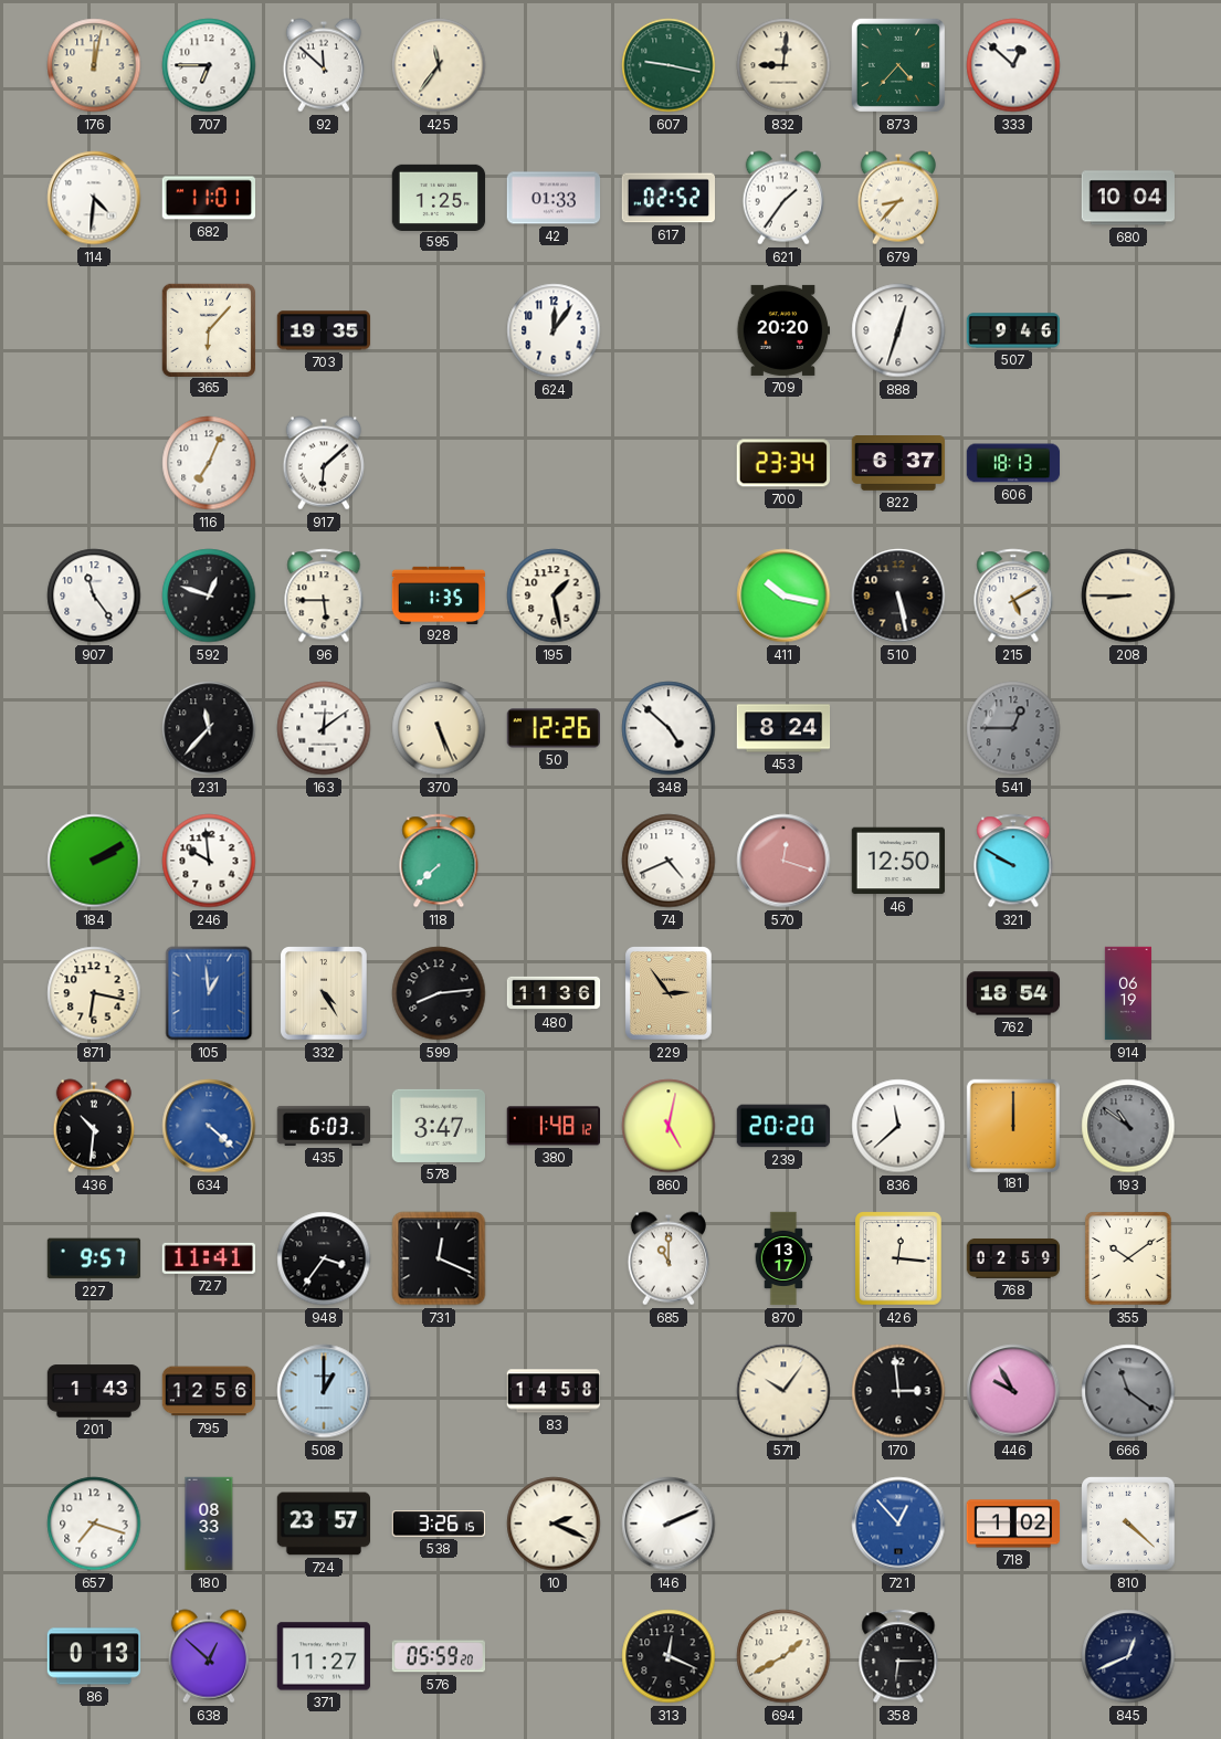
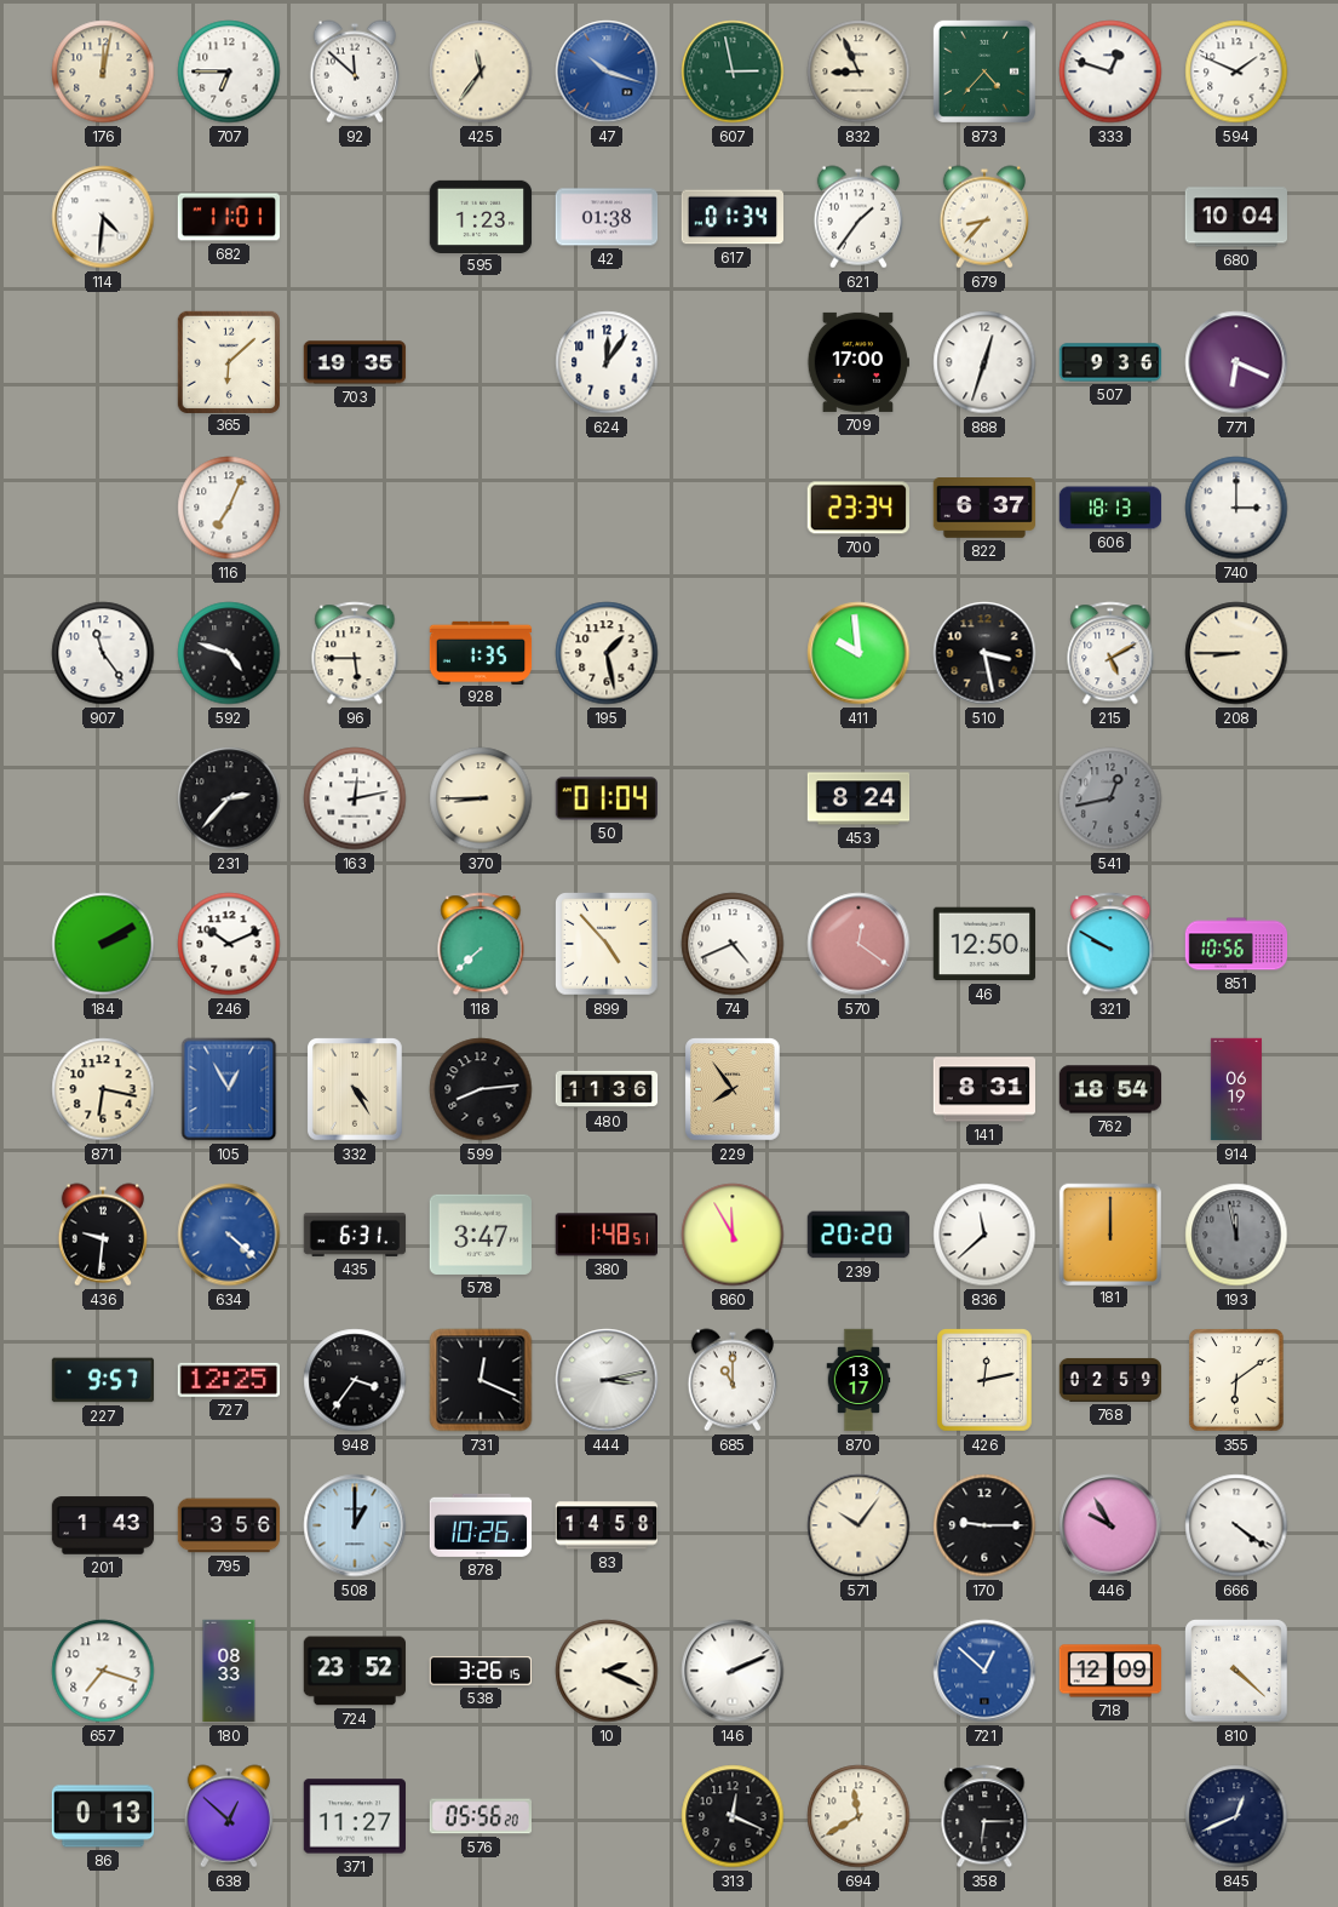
47: none -> 10:18
607: 9:17 -> 2:58
832: 9:01 -> 8:56
333: 12:52 -> 12:48
594: none -> 1:49
595: 1:25 -> 1:23
42: 01:33 -> 01:38
617: 02:52 -> 01:34
365: 6:07 -> 6:08
709: 20:20 -> 17:00
507: 9:46 -> 9:36
771: none -> 6:19
917: 6:08 -> none
740: none -> 3:00
592: 12:48 -> 4:48
411: 10:17 -> 9:59
510: 5:28 -> 3:28
231: 11:37 -> 2:37
163: 12:09 -> 12:13
370: 5:26 -> 8:45
50: 12:26 -> 01:04
348: 4:52 -> none
541: 12:45 -> 12:43
246: 9:59 -> 10:11
899: none -> 4:53
570: 12:18 -> 12:21
851: none -> 10:56
105: 12:59 -> 12:55
229: 2:54 -> 7:54
141: none -> 8:31
436: 10:31 -> 9:31
435: 6:03 -> 6:31
380: 1:48:12 -> 1:48:51
860: 5:02 -> 11:55
193: 10:51 -> 11:58
727: 11:41 -> 12:25
444: none -> 3:13
426: 12:16 -> 12:13
355: 10:09 -> 6:09
795: 12:56 -> 3:56
878: none -> 10:26
170: 2:59 -> 9:15
666: 11:21 -> 4:21
666 dial: grey -> white
724: 23:57 -> 23:52
721: 12:53 -> 12:52
718: 1:02 -> 12:09
576: 05:59 -> 05:56
694: 1:40 -> 11:40
